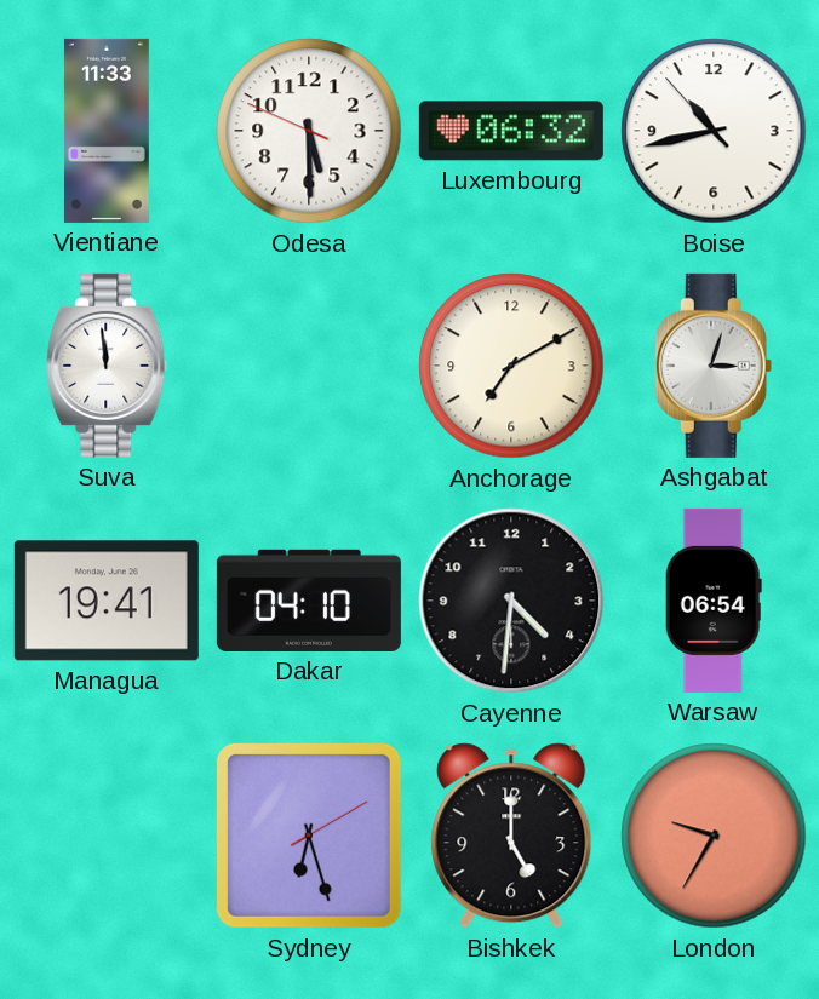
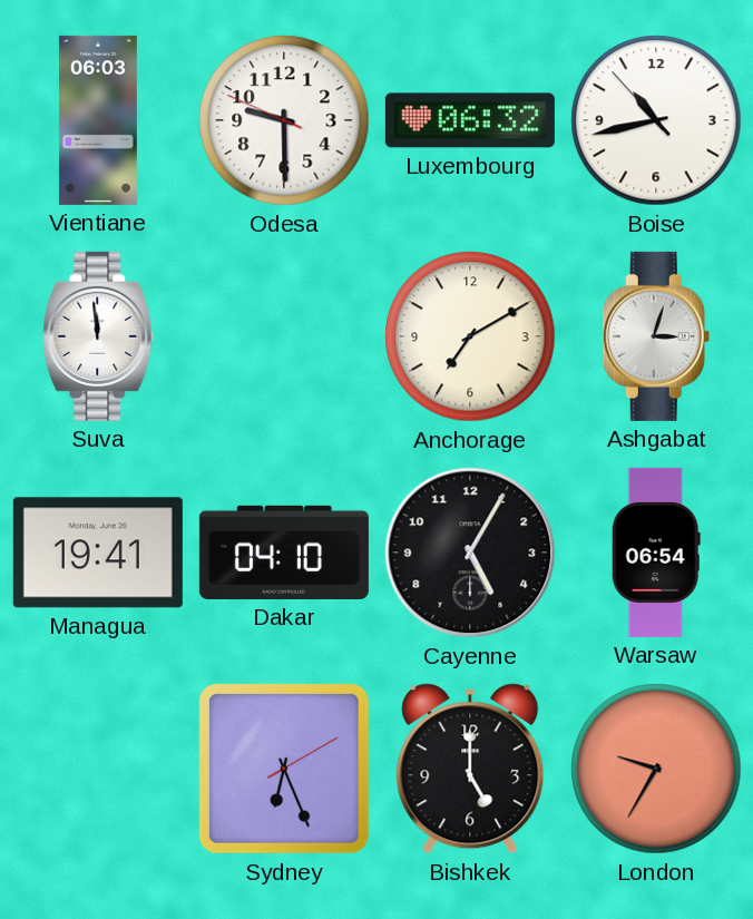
Vientiane: 11:33 -> 06:03
Odesa: 5:29 -> 9:29
Cayenne: 4:31 -> 5:05
Sydney: 6:27 -> 6:26
